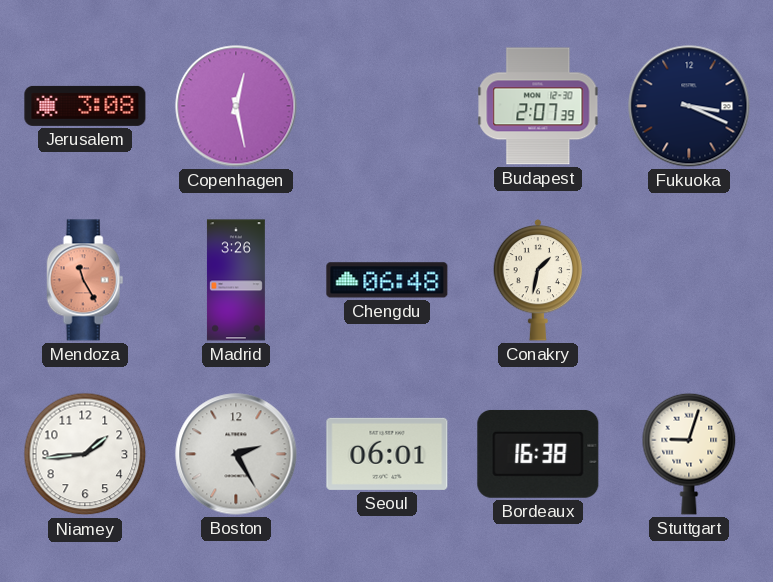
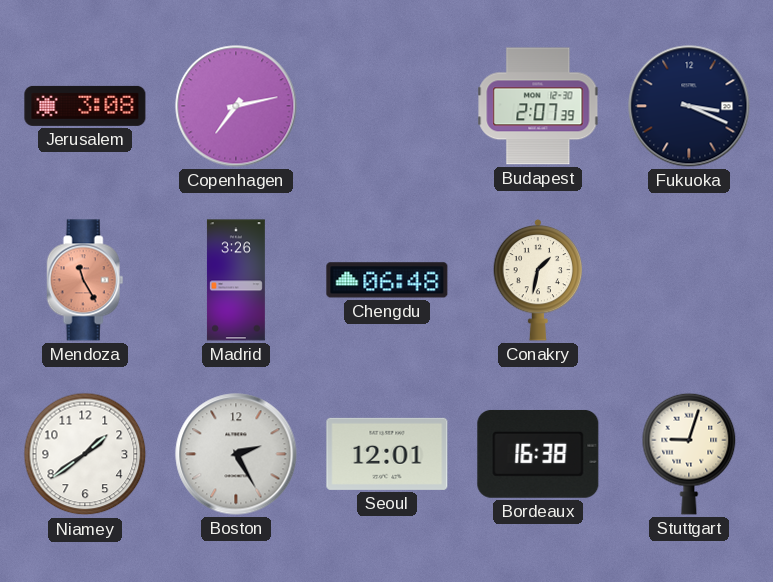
Copenhagen: 12:28 -> 7:13
Niamey: 1:44 -> 1:39
Seoul: 06:01 -> 12:01
